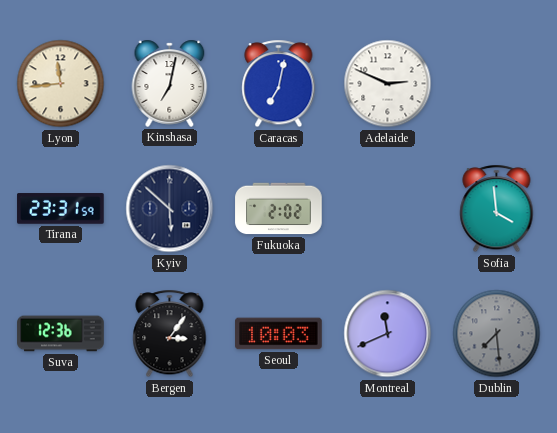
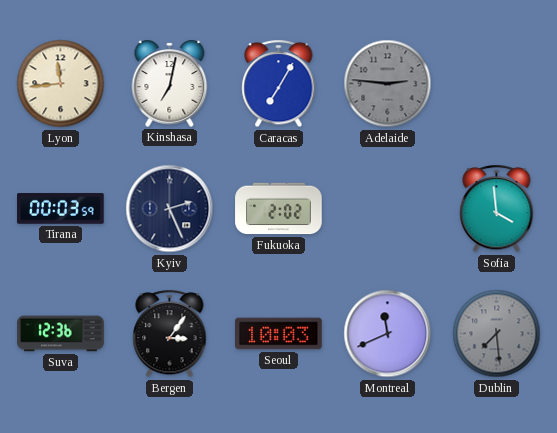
Caracas: 7:02 -> 7:05
Adelaide: 2:49 -> 2:46
Adelaide dial: white -> grey
Tirana: 23:31 -> 00:03
Kyiv: 5:52 -> 2:26
